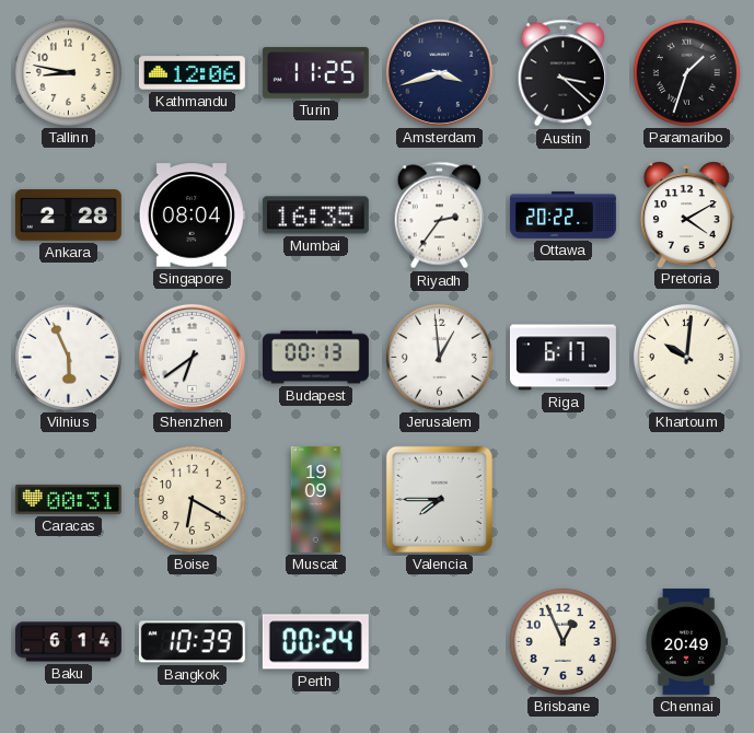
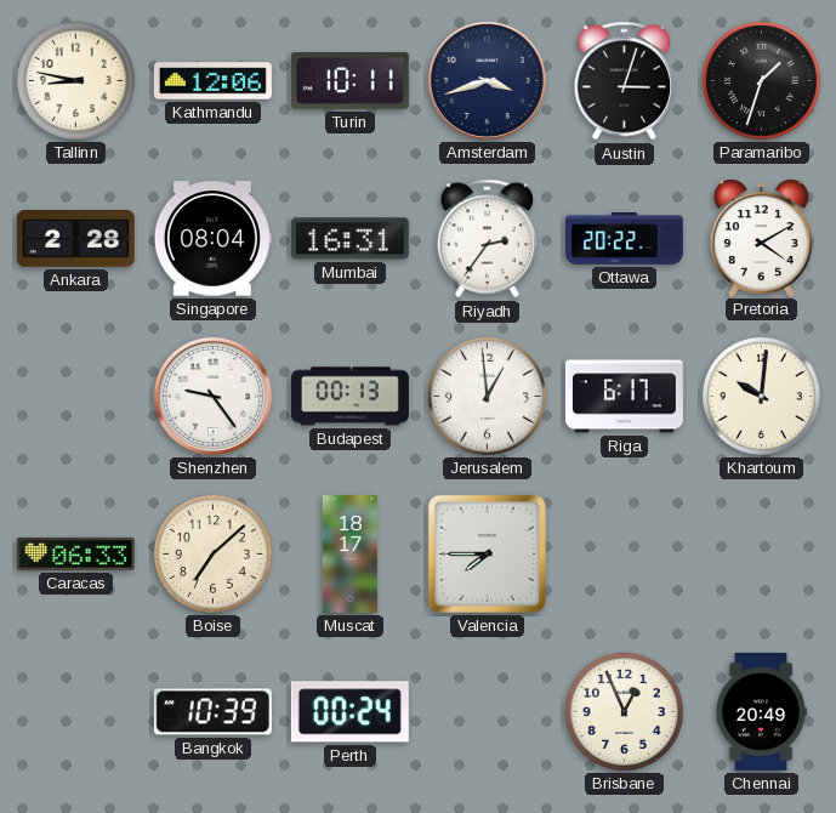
Turin: 11:25 -> 10:11
Austin: 3:22 -> 3:03
Mumbai: 16:35 -> 16:31
Vilnius: 5:56 -> none
Shenzhen: 6:39 -> 9:24
Caracas: 00:31 -> 06:33
Boise: 6:20 -> 7:08
Muscat: 19:09 -> 18:17
Baku: 6:14 -> none
